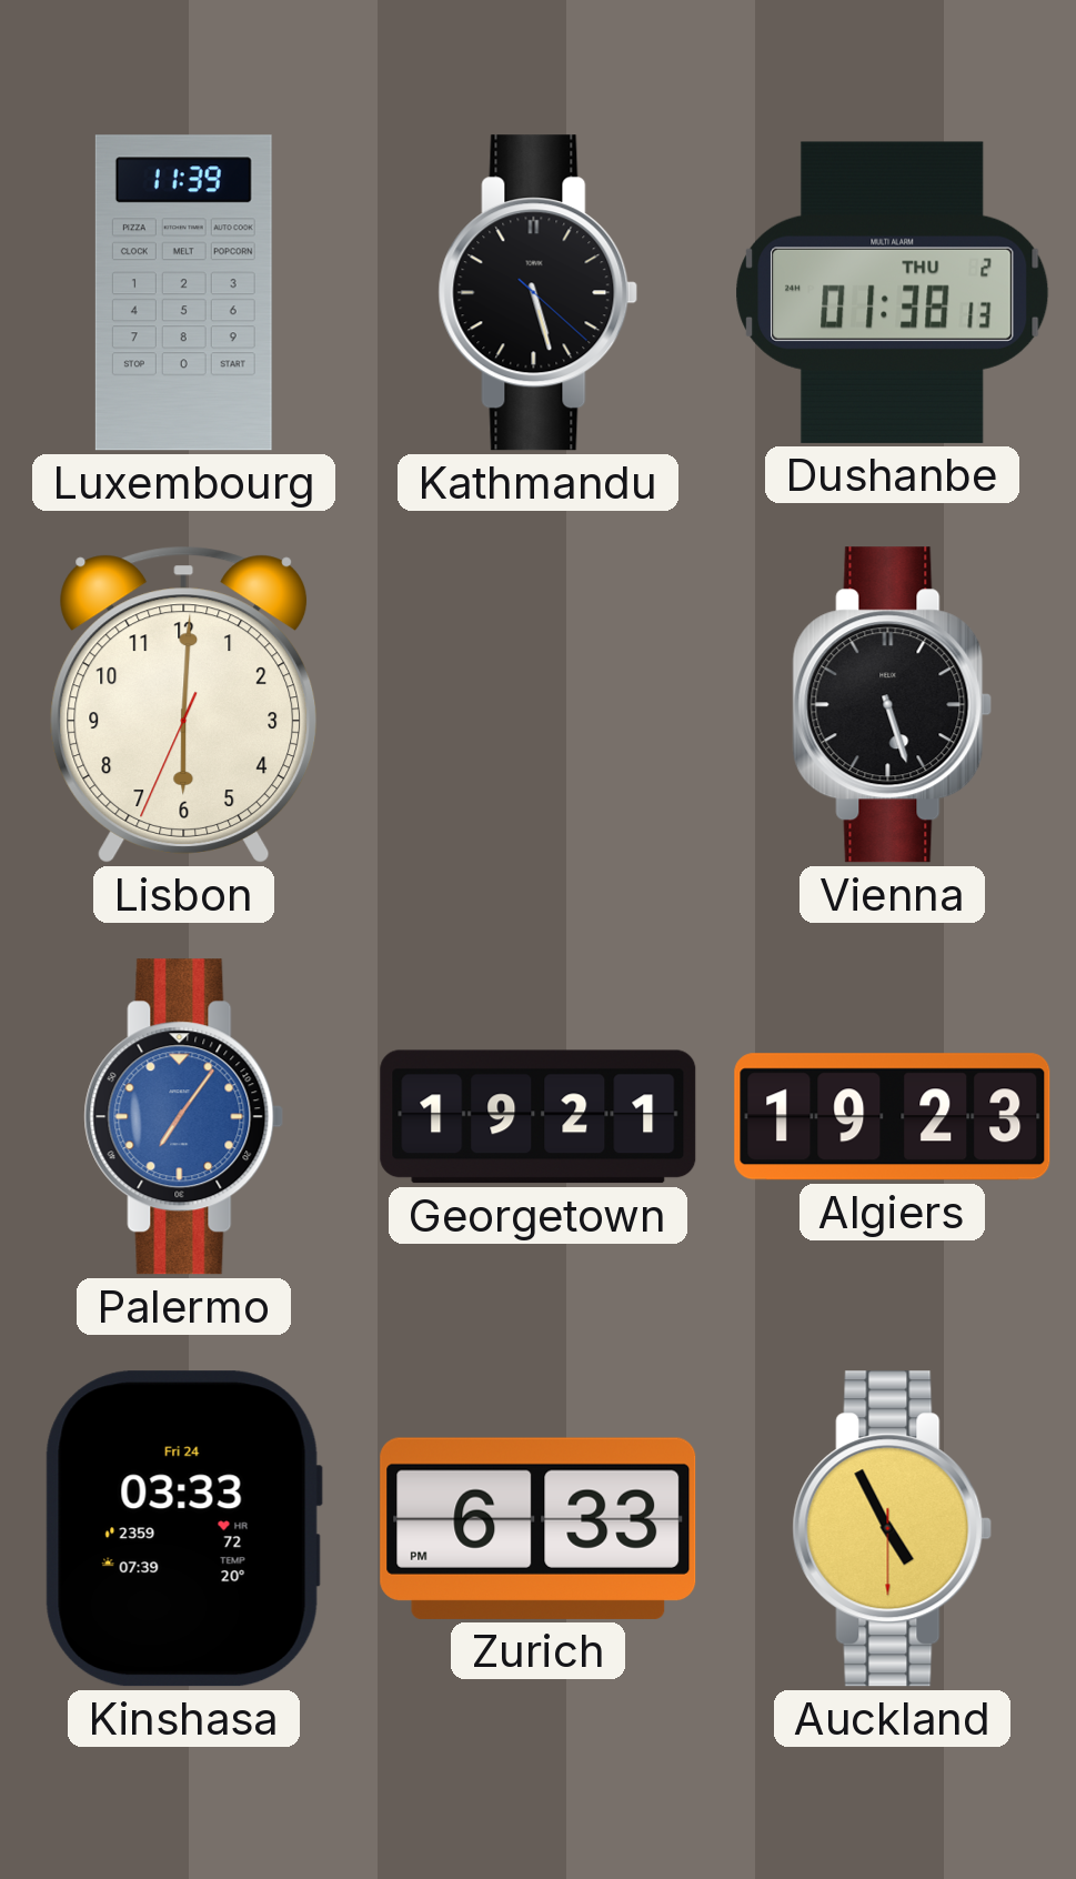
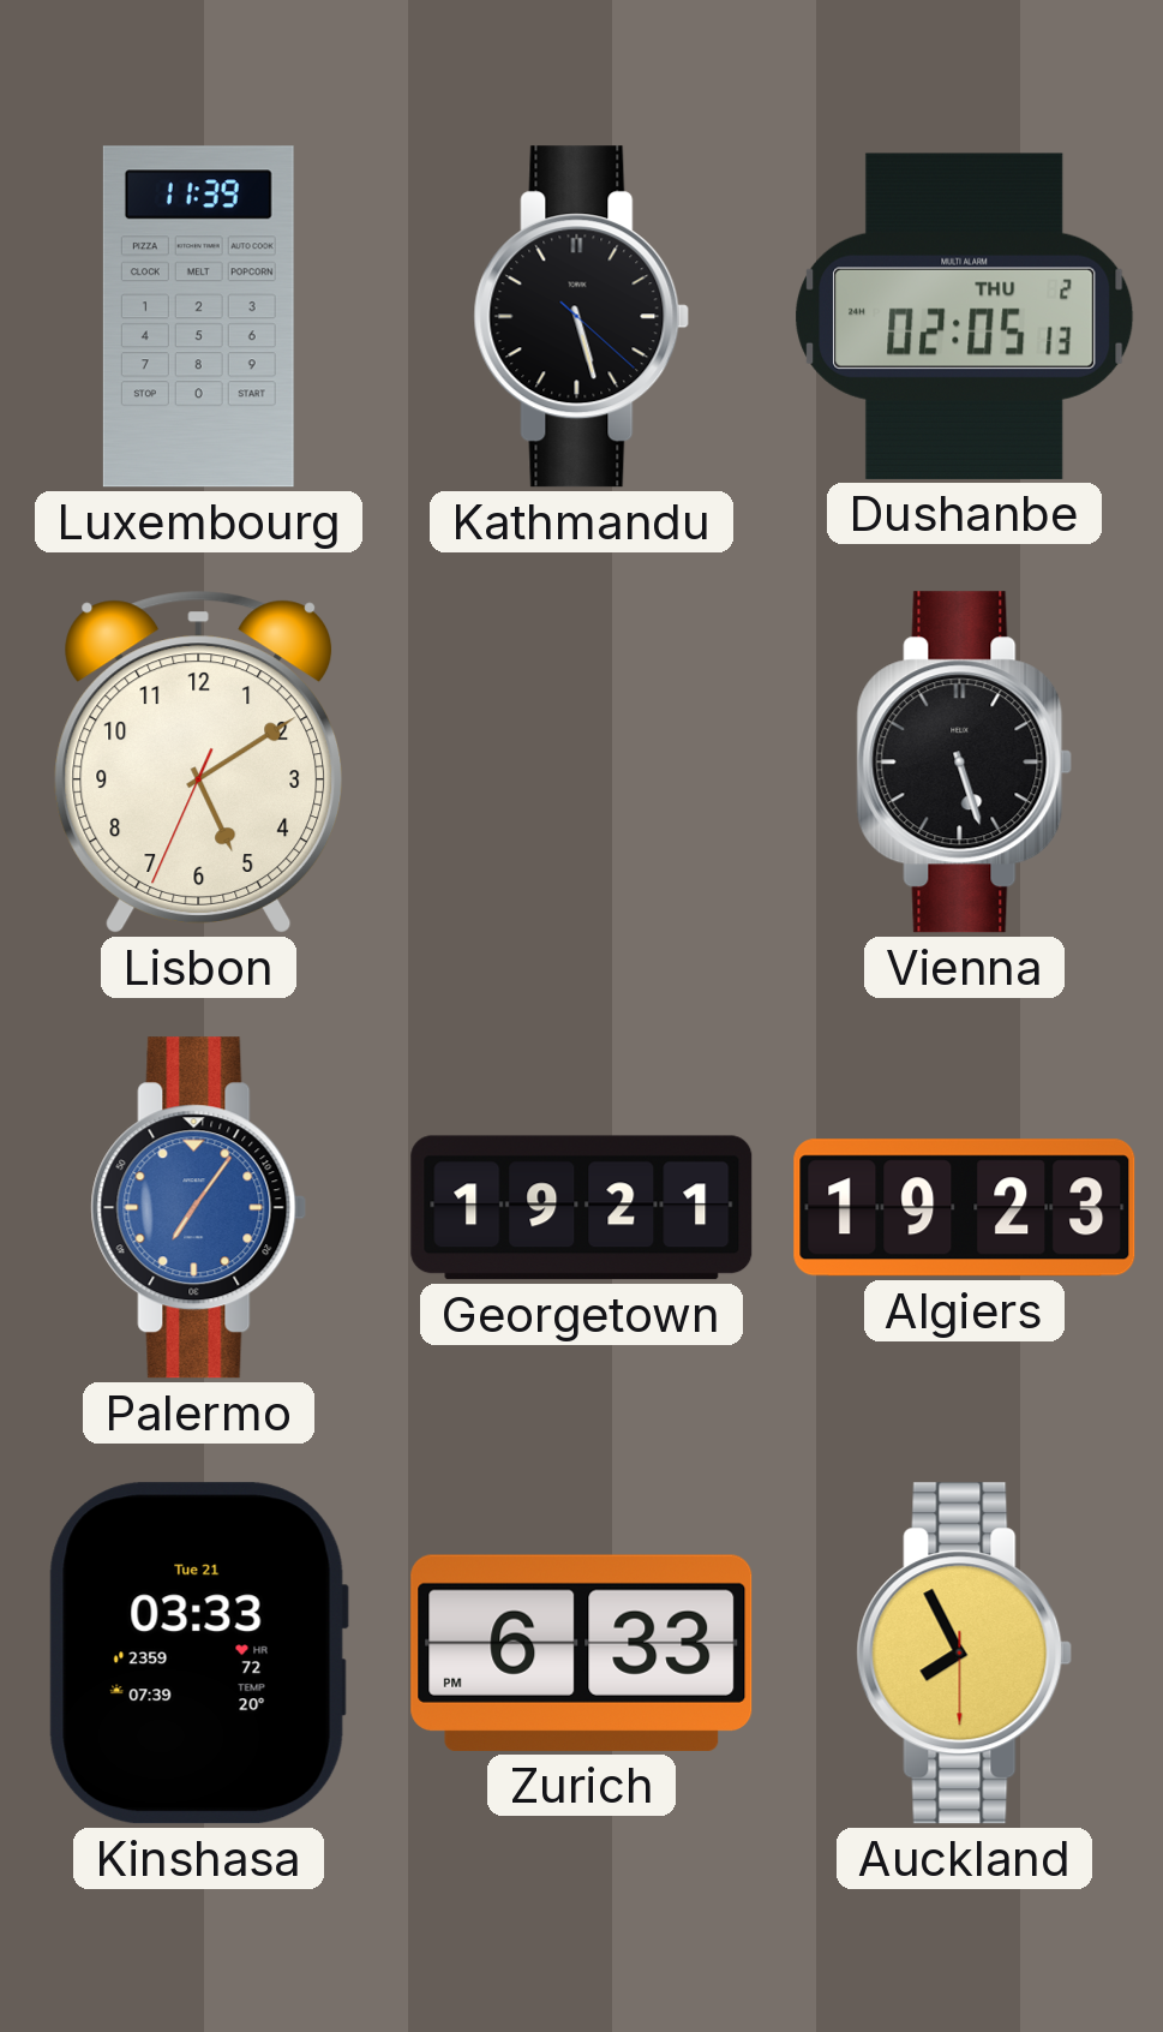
Dushanbe: 01:38 -> 02:05
Lisbon: 6:00 -> 5:09
Kinshasa date: Fri 24 -> Tue 21
Auckland: 4:55 -> 7:55
